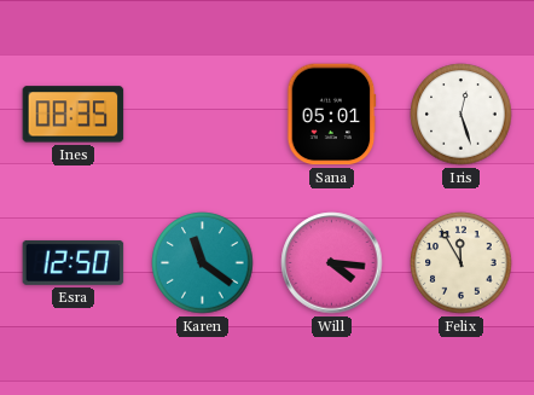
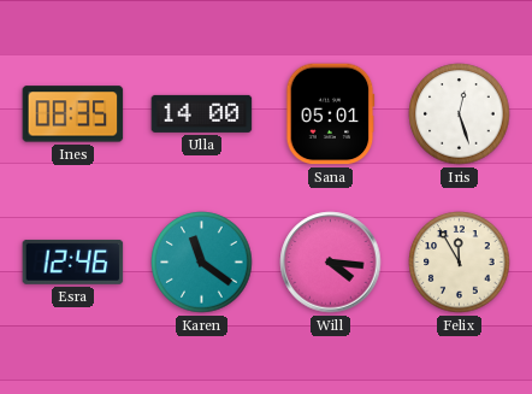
Ulla: none -> 14:00
Esra: 12:50 -> 12:46
